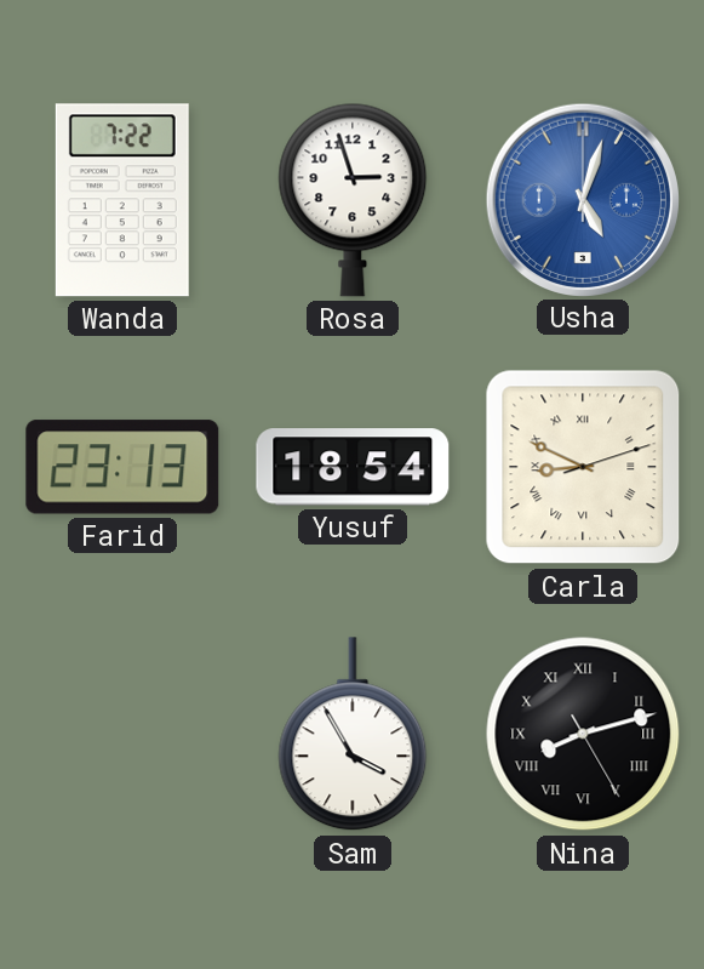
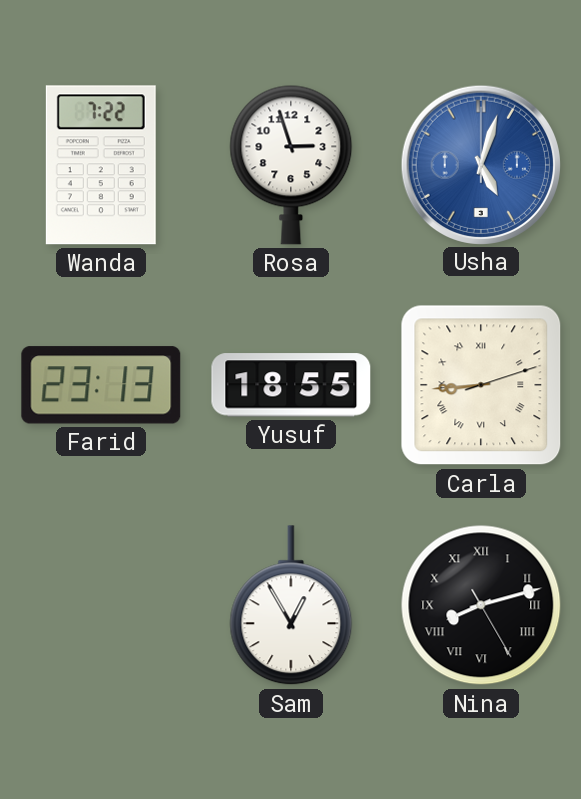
Yusuf: 18:54 -> 18:55
Carla: 8:49 -> 8:44
Sam: 3:55 -> 12:55
